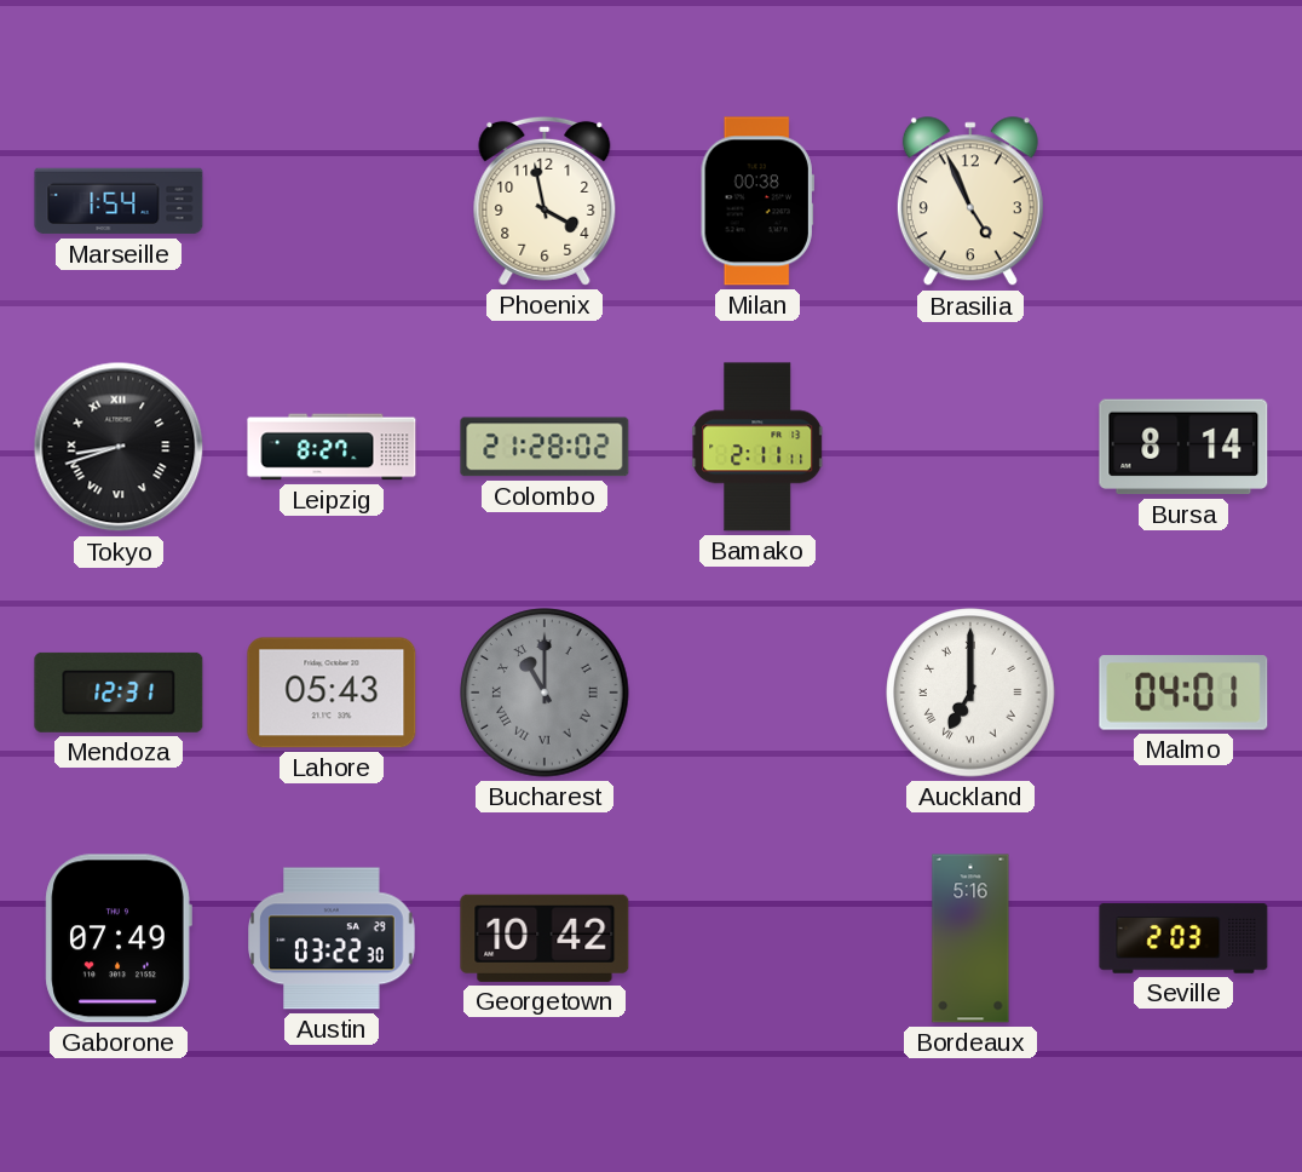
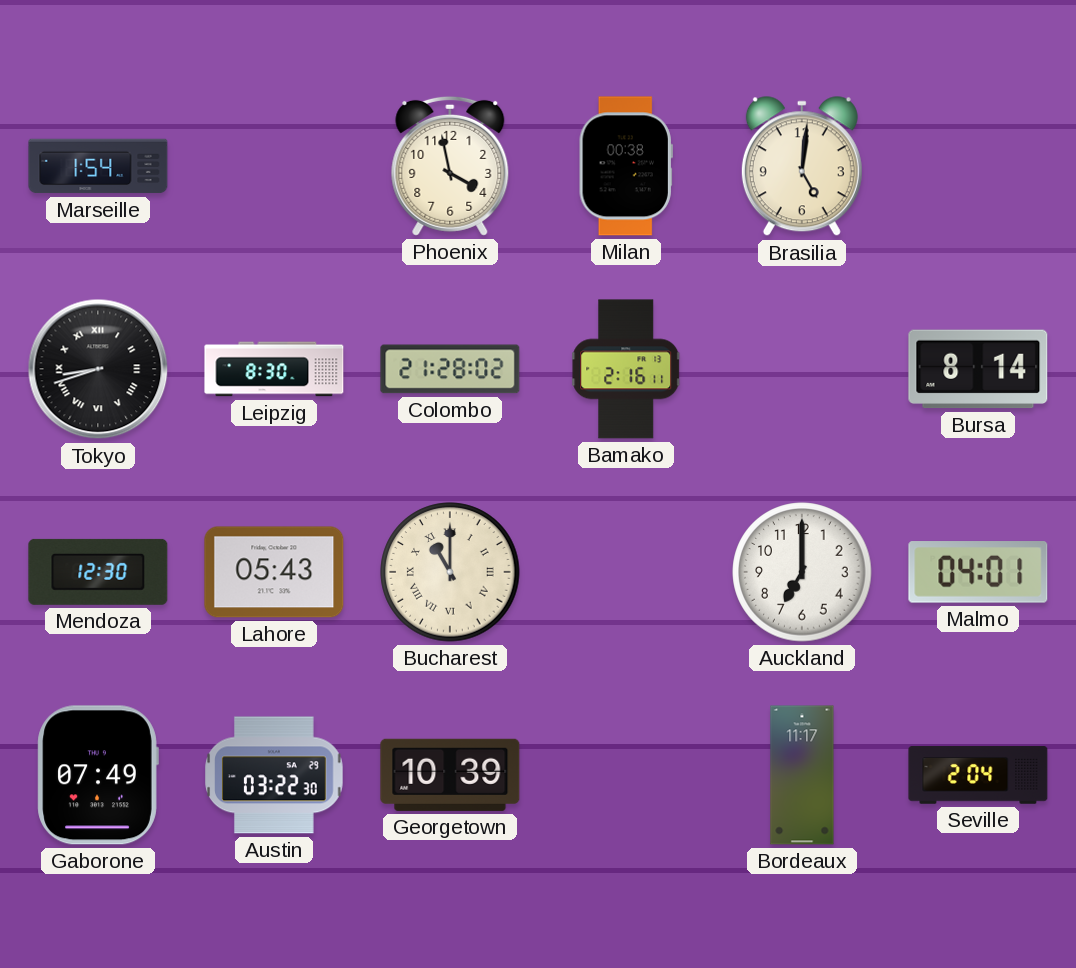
Brasilia: 4:56 -> 5:01
Leipzig: 8:27 -> 8:30
Bamako: 2:11 -> 2:16
Mendoza: 12:31 -> 12:30
Bucharest dial: grey -> cream
Auckland numerals: Roman -> Arabic
Georgetown: 10:42 -> 10:39
Bordeaux: 5:16 -> 11:17
Seville: 2:03 -> 2:04
